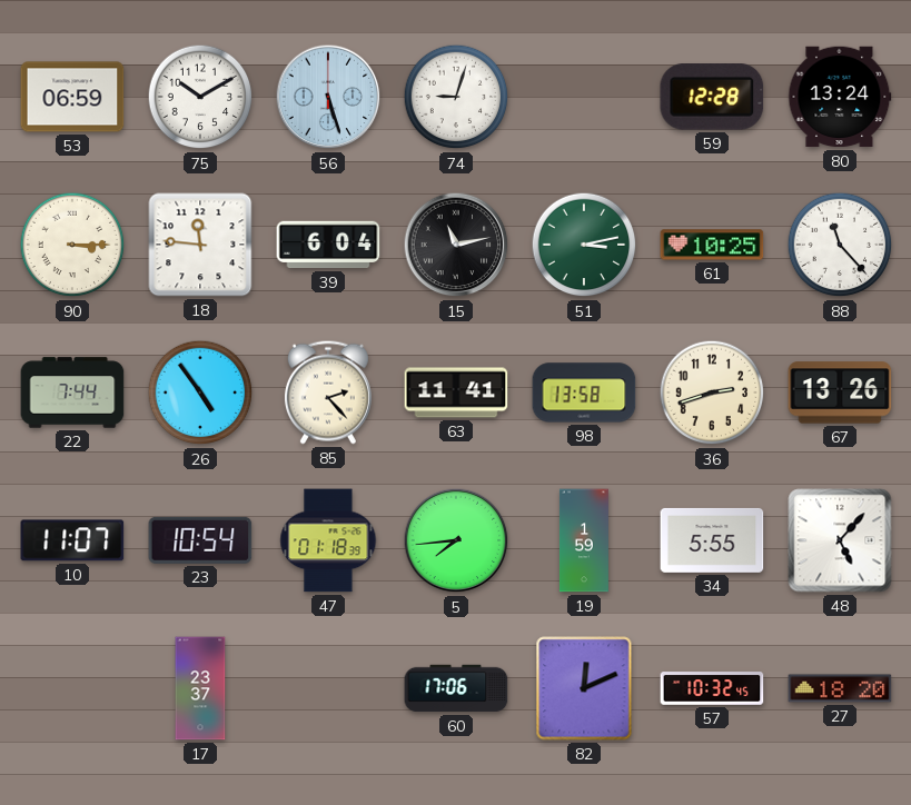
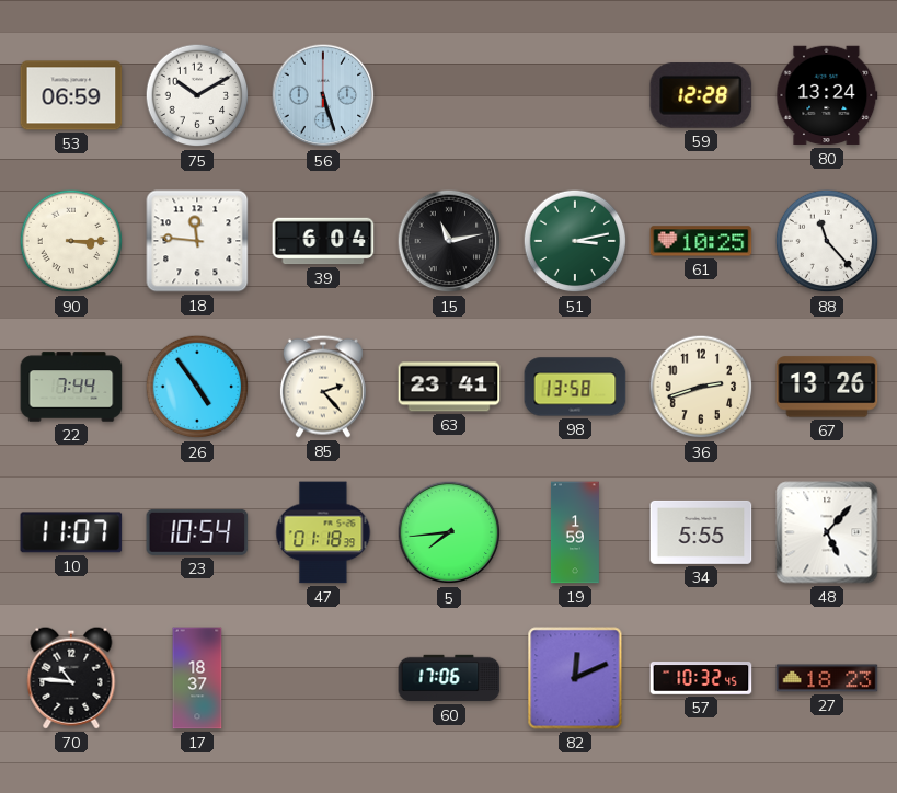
74: 9:03 -> none
63: 11:41 -> 23:41
70: none -> 10:46
17: 23:37 -> 18:37
27: 18:20 -> 18:23
